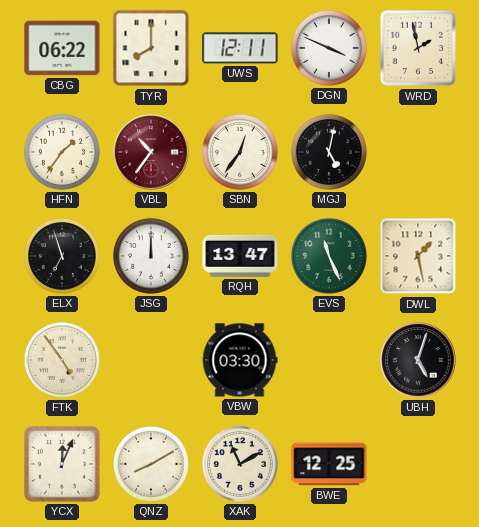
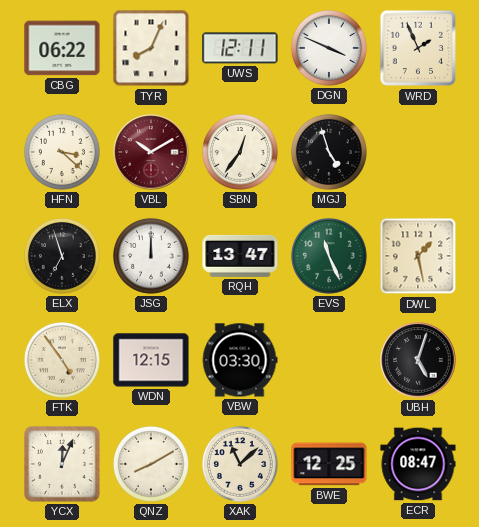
TYR: 8:00 -> 8:04
WRD: 1:58 -> 1:56
HFN: 1:36 -> 3:22
VBL: 10:36 -> 10:10
MGJ: 5:02 -> 4:57
WDN: none -> 12:15
XAK: 11:10 -> 11:08
ECR: none -> 08:47
